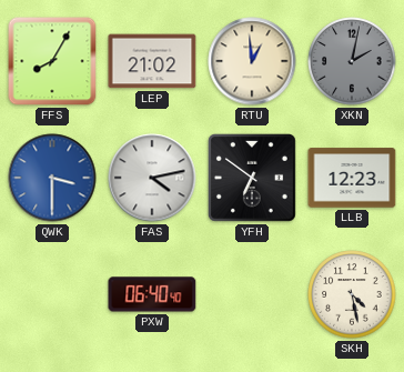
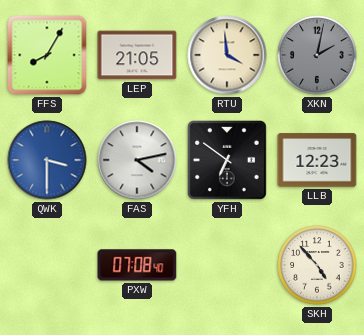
LEP: 21:02 -> 21:05
RTU: 12:59 -> 3:59
PXW: 06:40 -> 07:08
SKH: 4:28 -> 4:53
